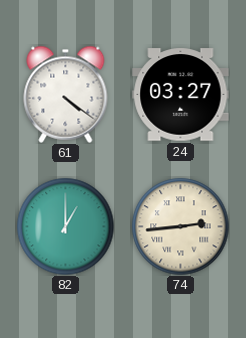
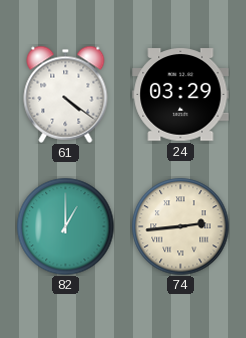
24: 03:27 -> 03:29
